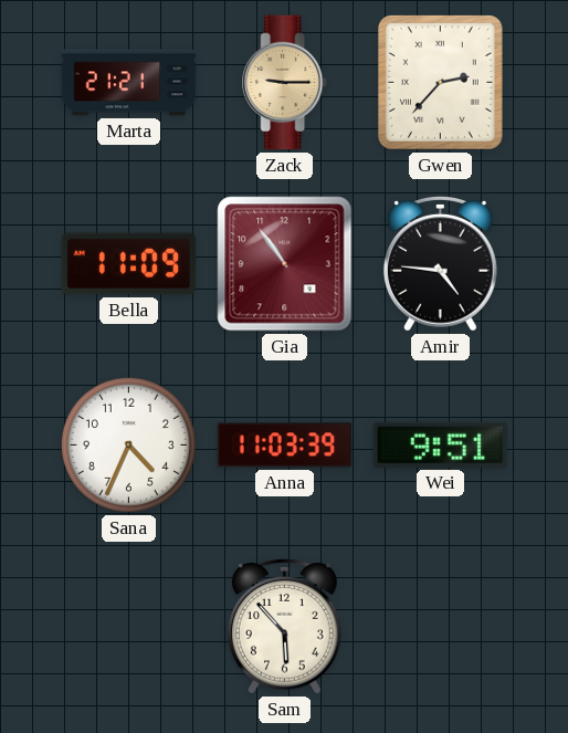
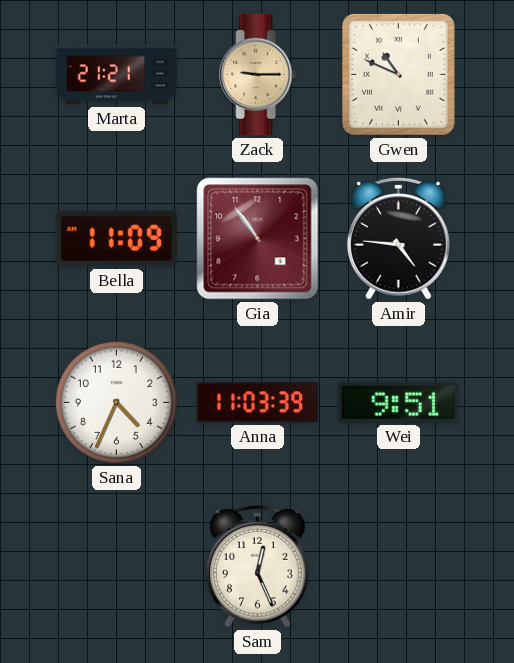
Gwen: 2:37 -> 10:49
Sam: 5:53 -> 12:26
